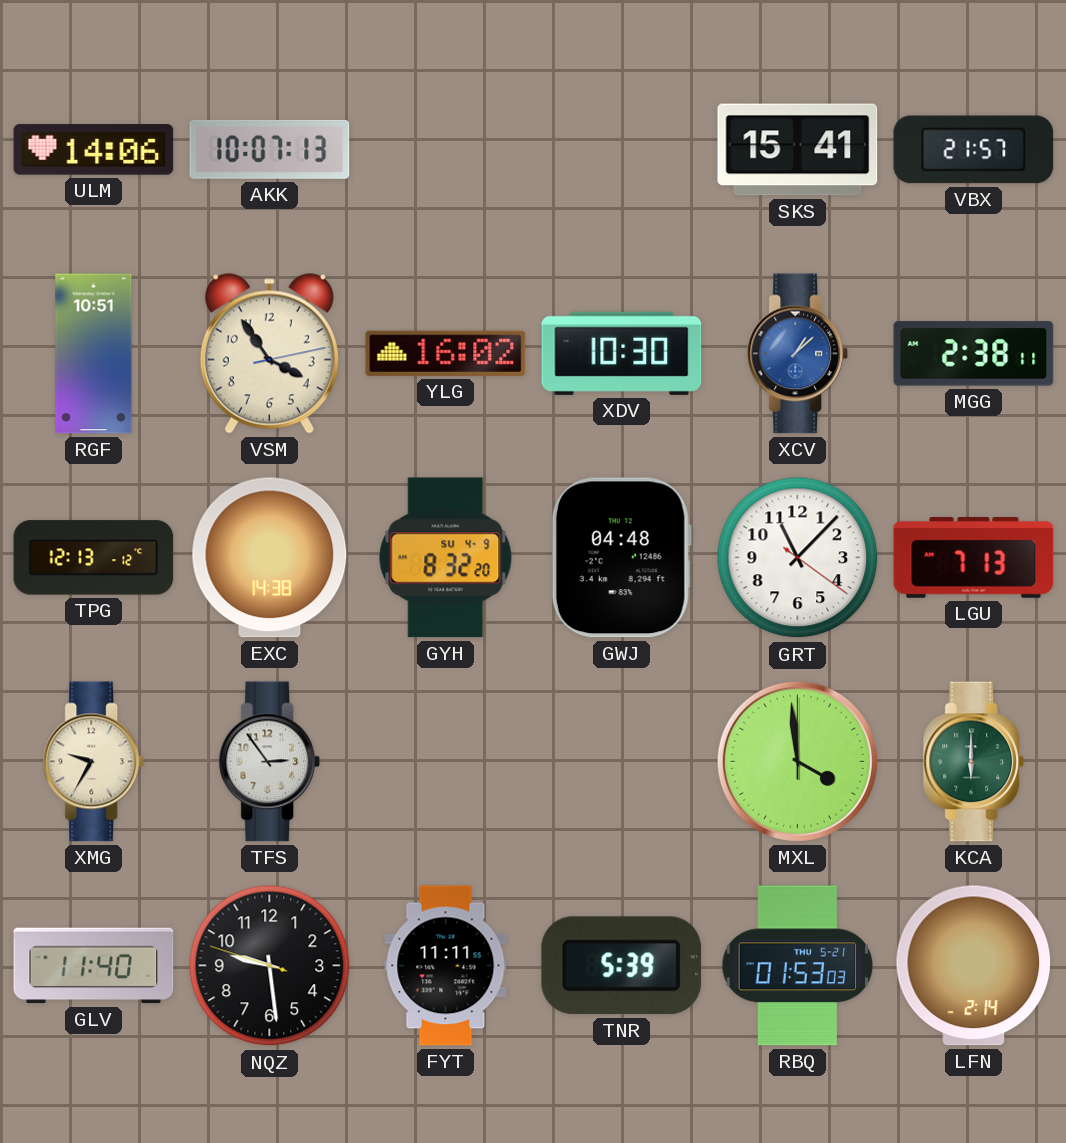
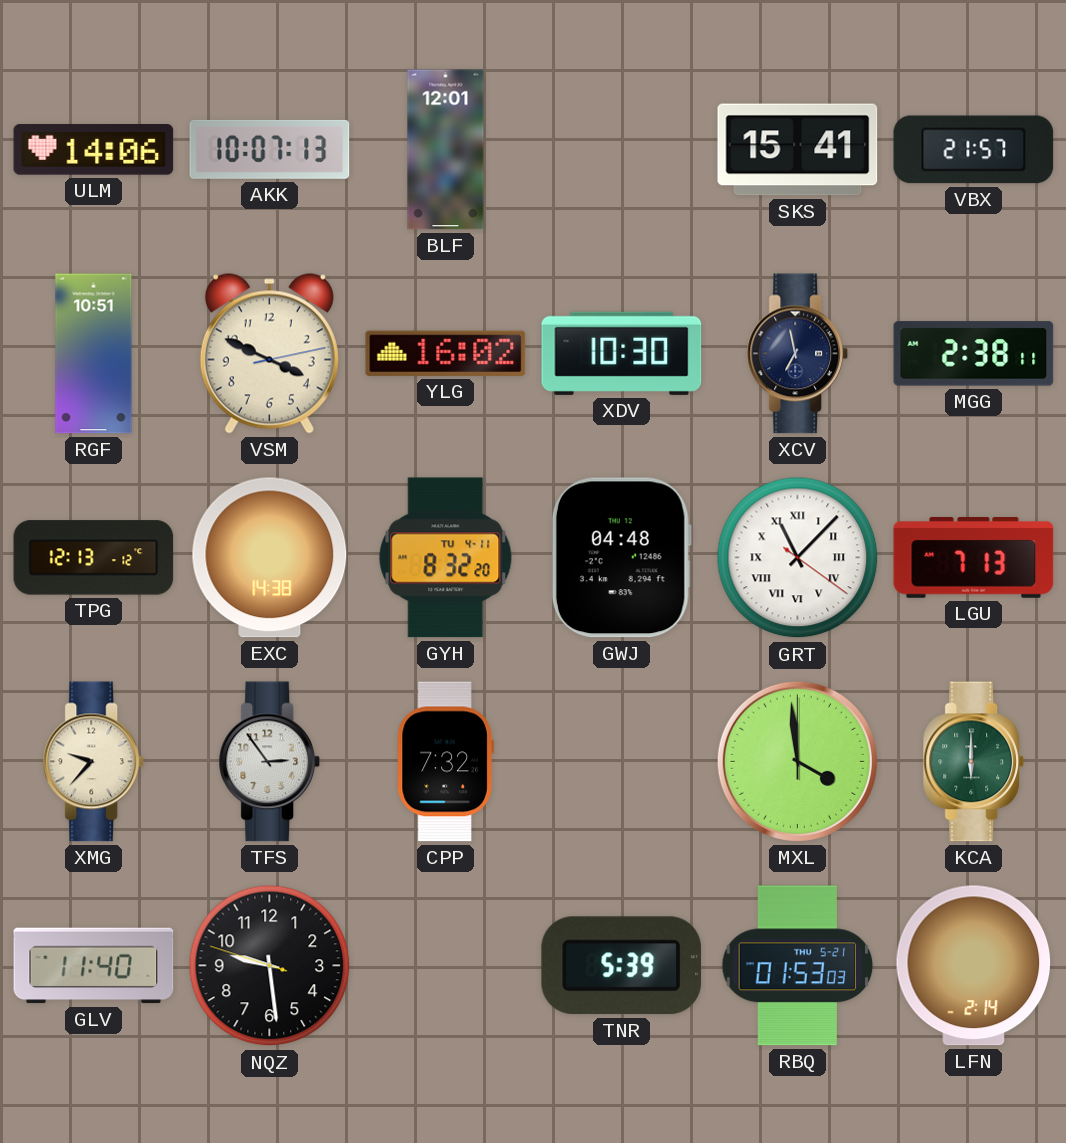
BLF: none -> 12:01
VSM: 3:54 -> 3:49
XCV: 1:08 -> 6:58
XCV dial: blue -> navy
GYH date: SU 4-9 -> TU 4-11
GRT numerals: Arabic -> Roman
XMG: 9:35 -> 9:37
CPP: none -> 7:32
FYT: 11:11 -> none
